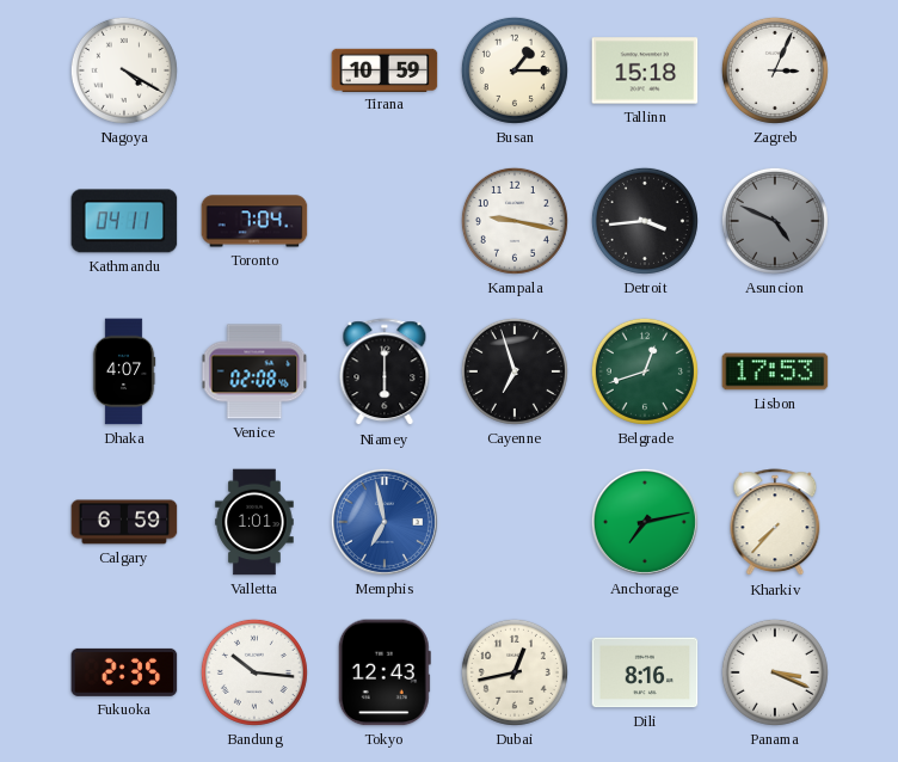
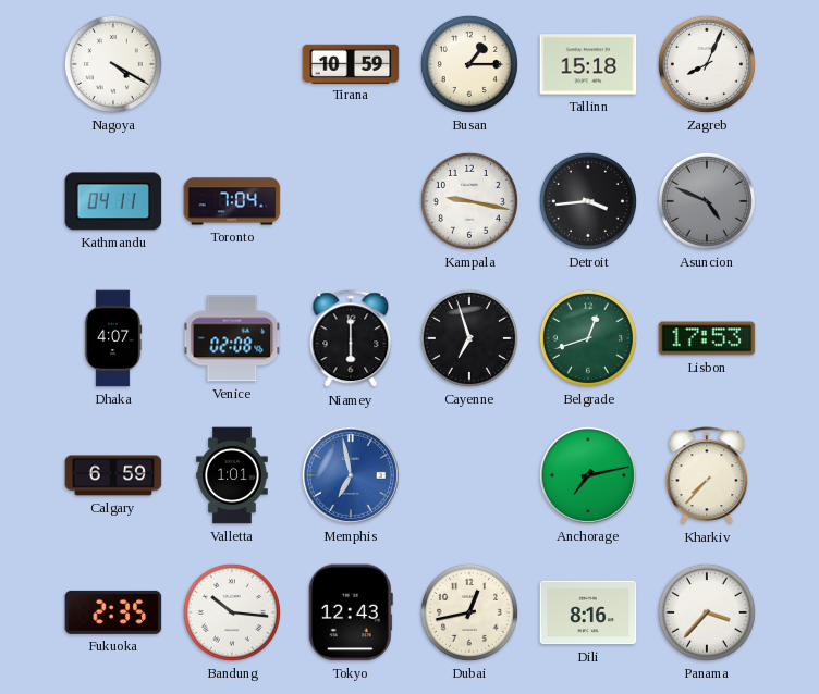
Zagreb: 3:04 -> 8:04
Panama: 3:19 -> 3:37
